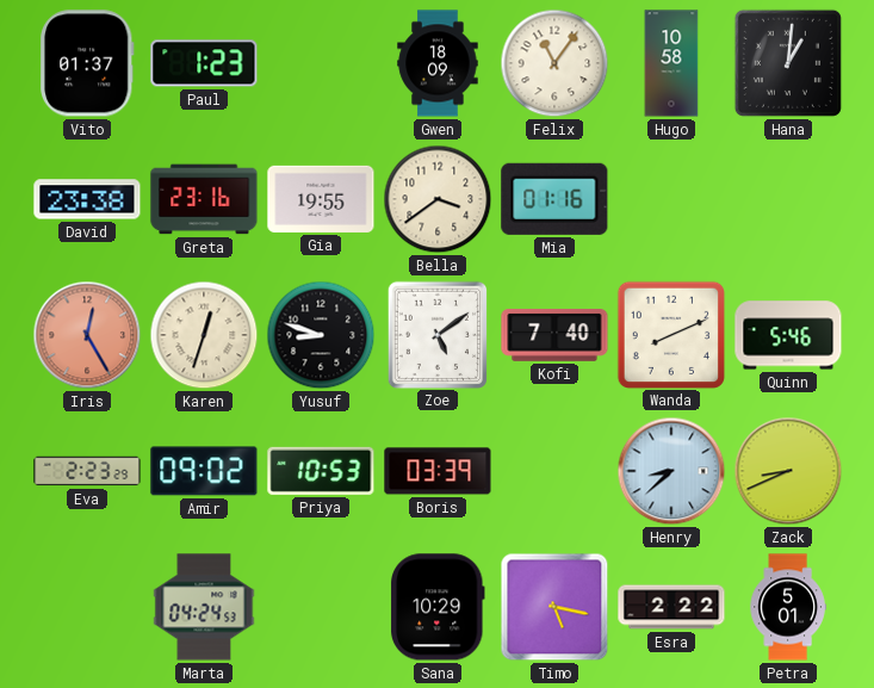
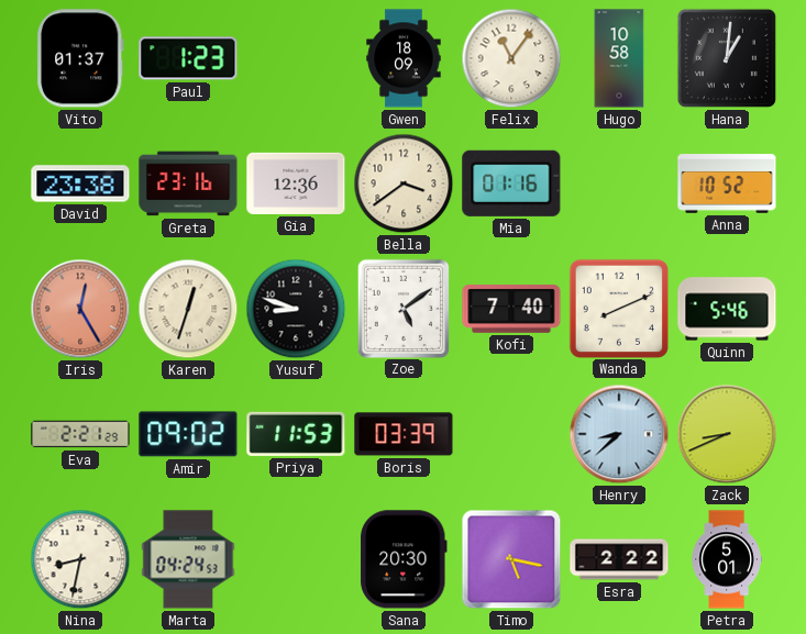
Gia: 19:55 -> 12:36
Anna: none -> 10:52
Eva: 2:23 -> 2:21
Priya: 10:53 -> 11:53
Nina: none -> 8:32
Sana: 10:29 -> 20:30
